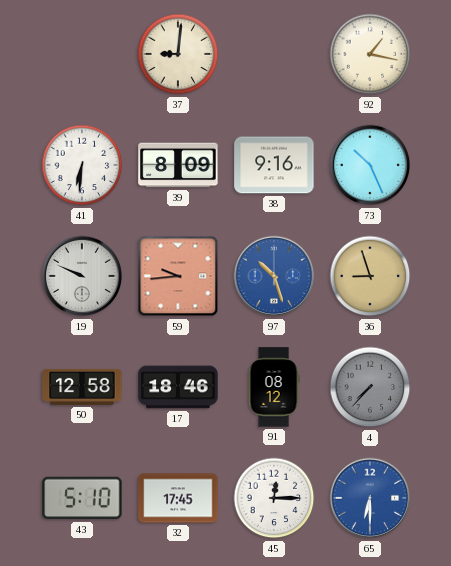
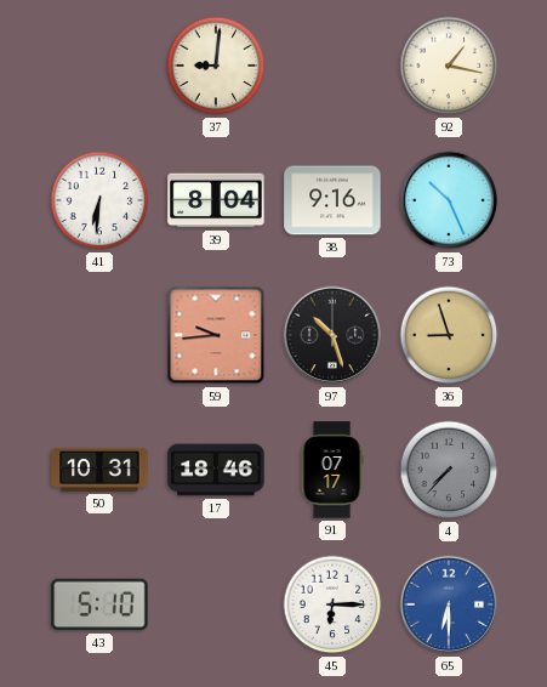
39: 8:09 -> 8:04
19: 9:49 -> none
97 dial: blue -> black
50: 12:58 -> 10:31
91: 08:12 -> 07:17
32: 17:45 -> none
45: 12:15 -> 6:15
